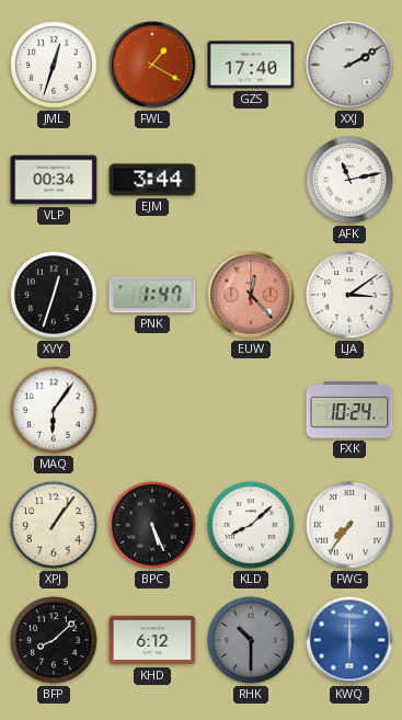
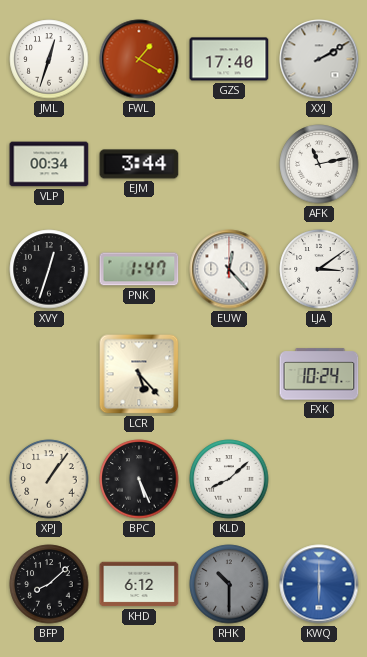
EUW dial: salmon -> white
MAQ: 6:06 -> none
LCR: none -> 5:23
FWG: 7:36 -> none
